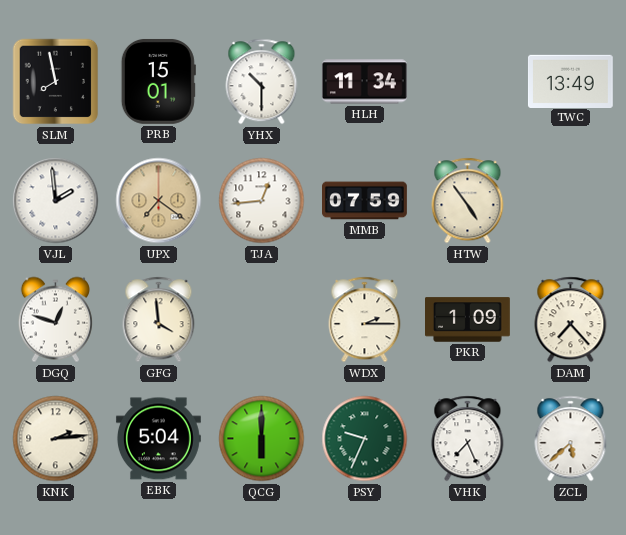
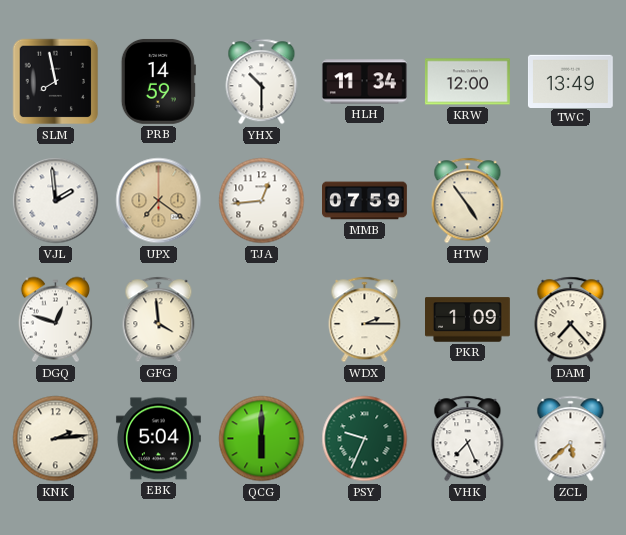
PRB: 15:01 -> 14:59
KRW: none -> 12:00
